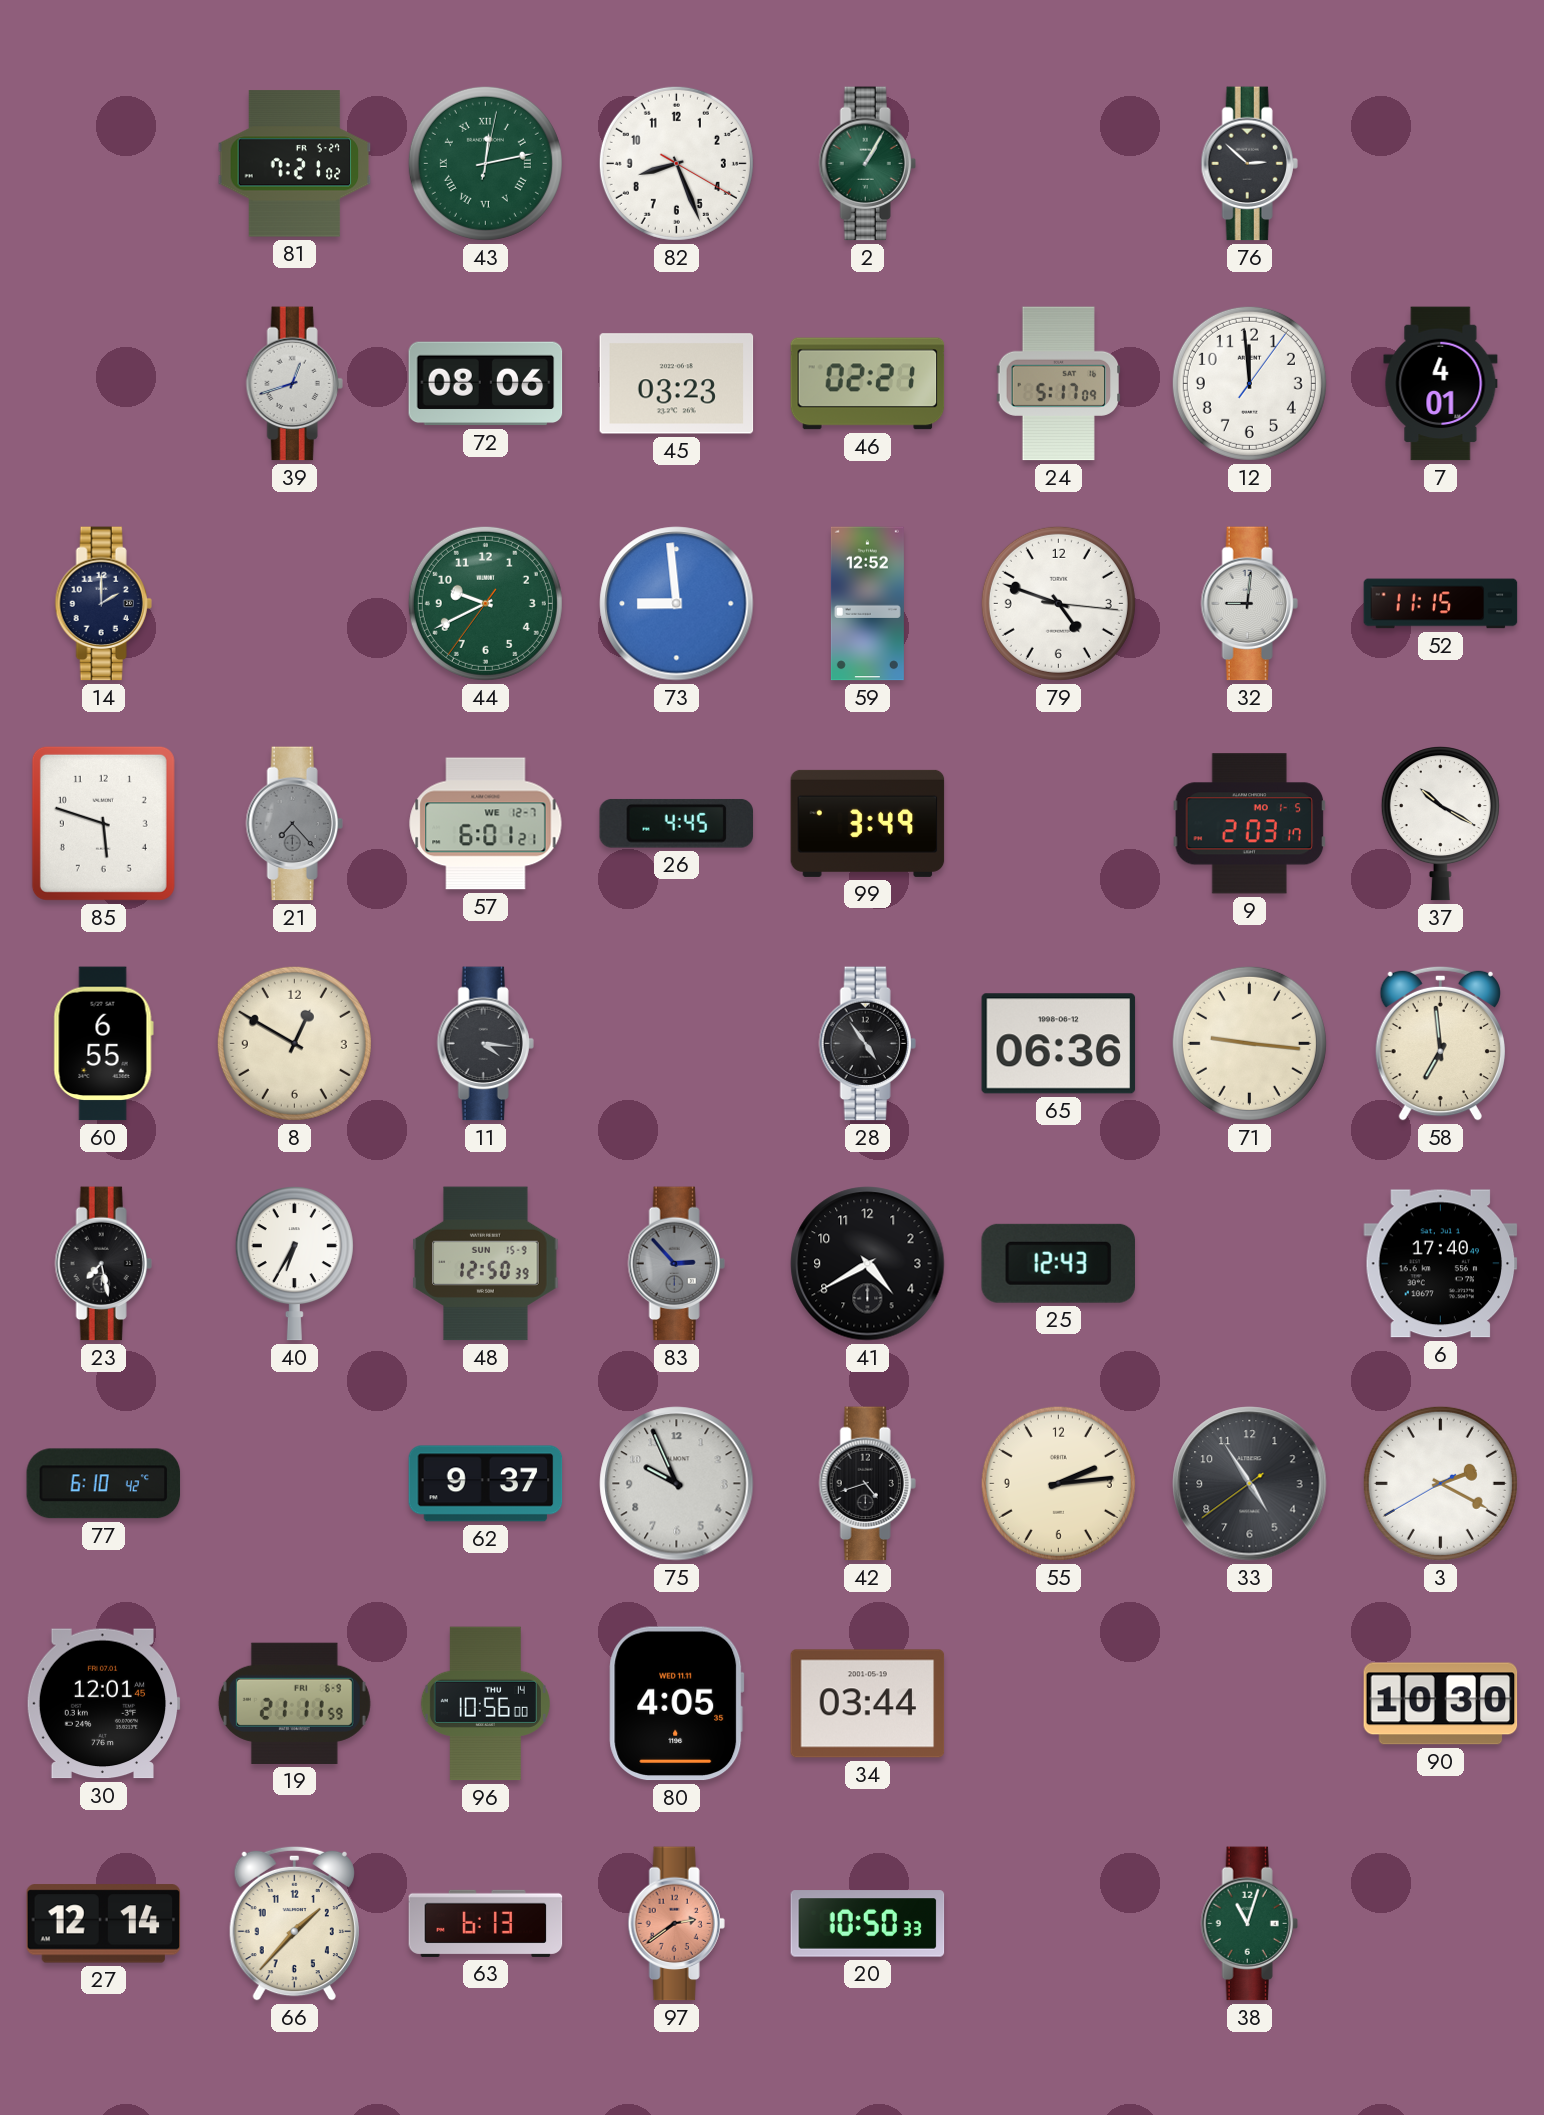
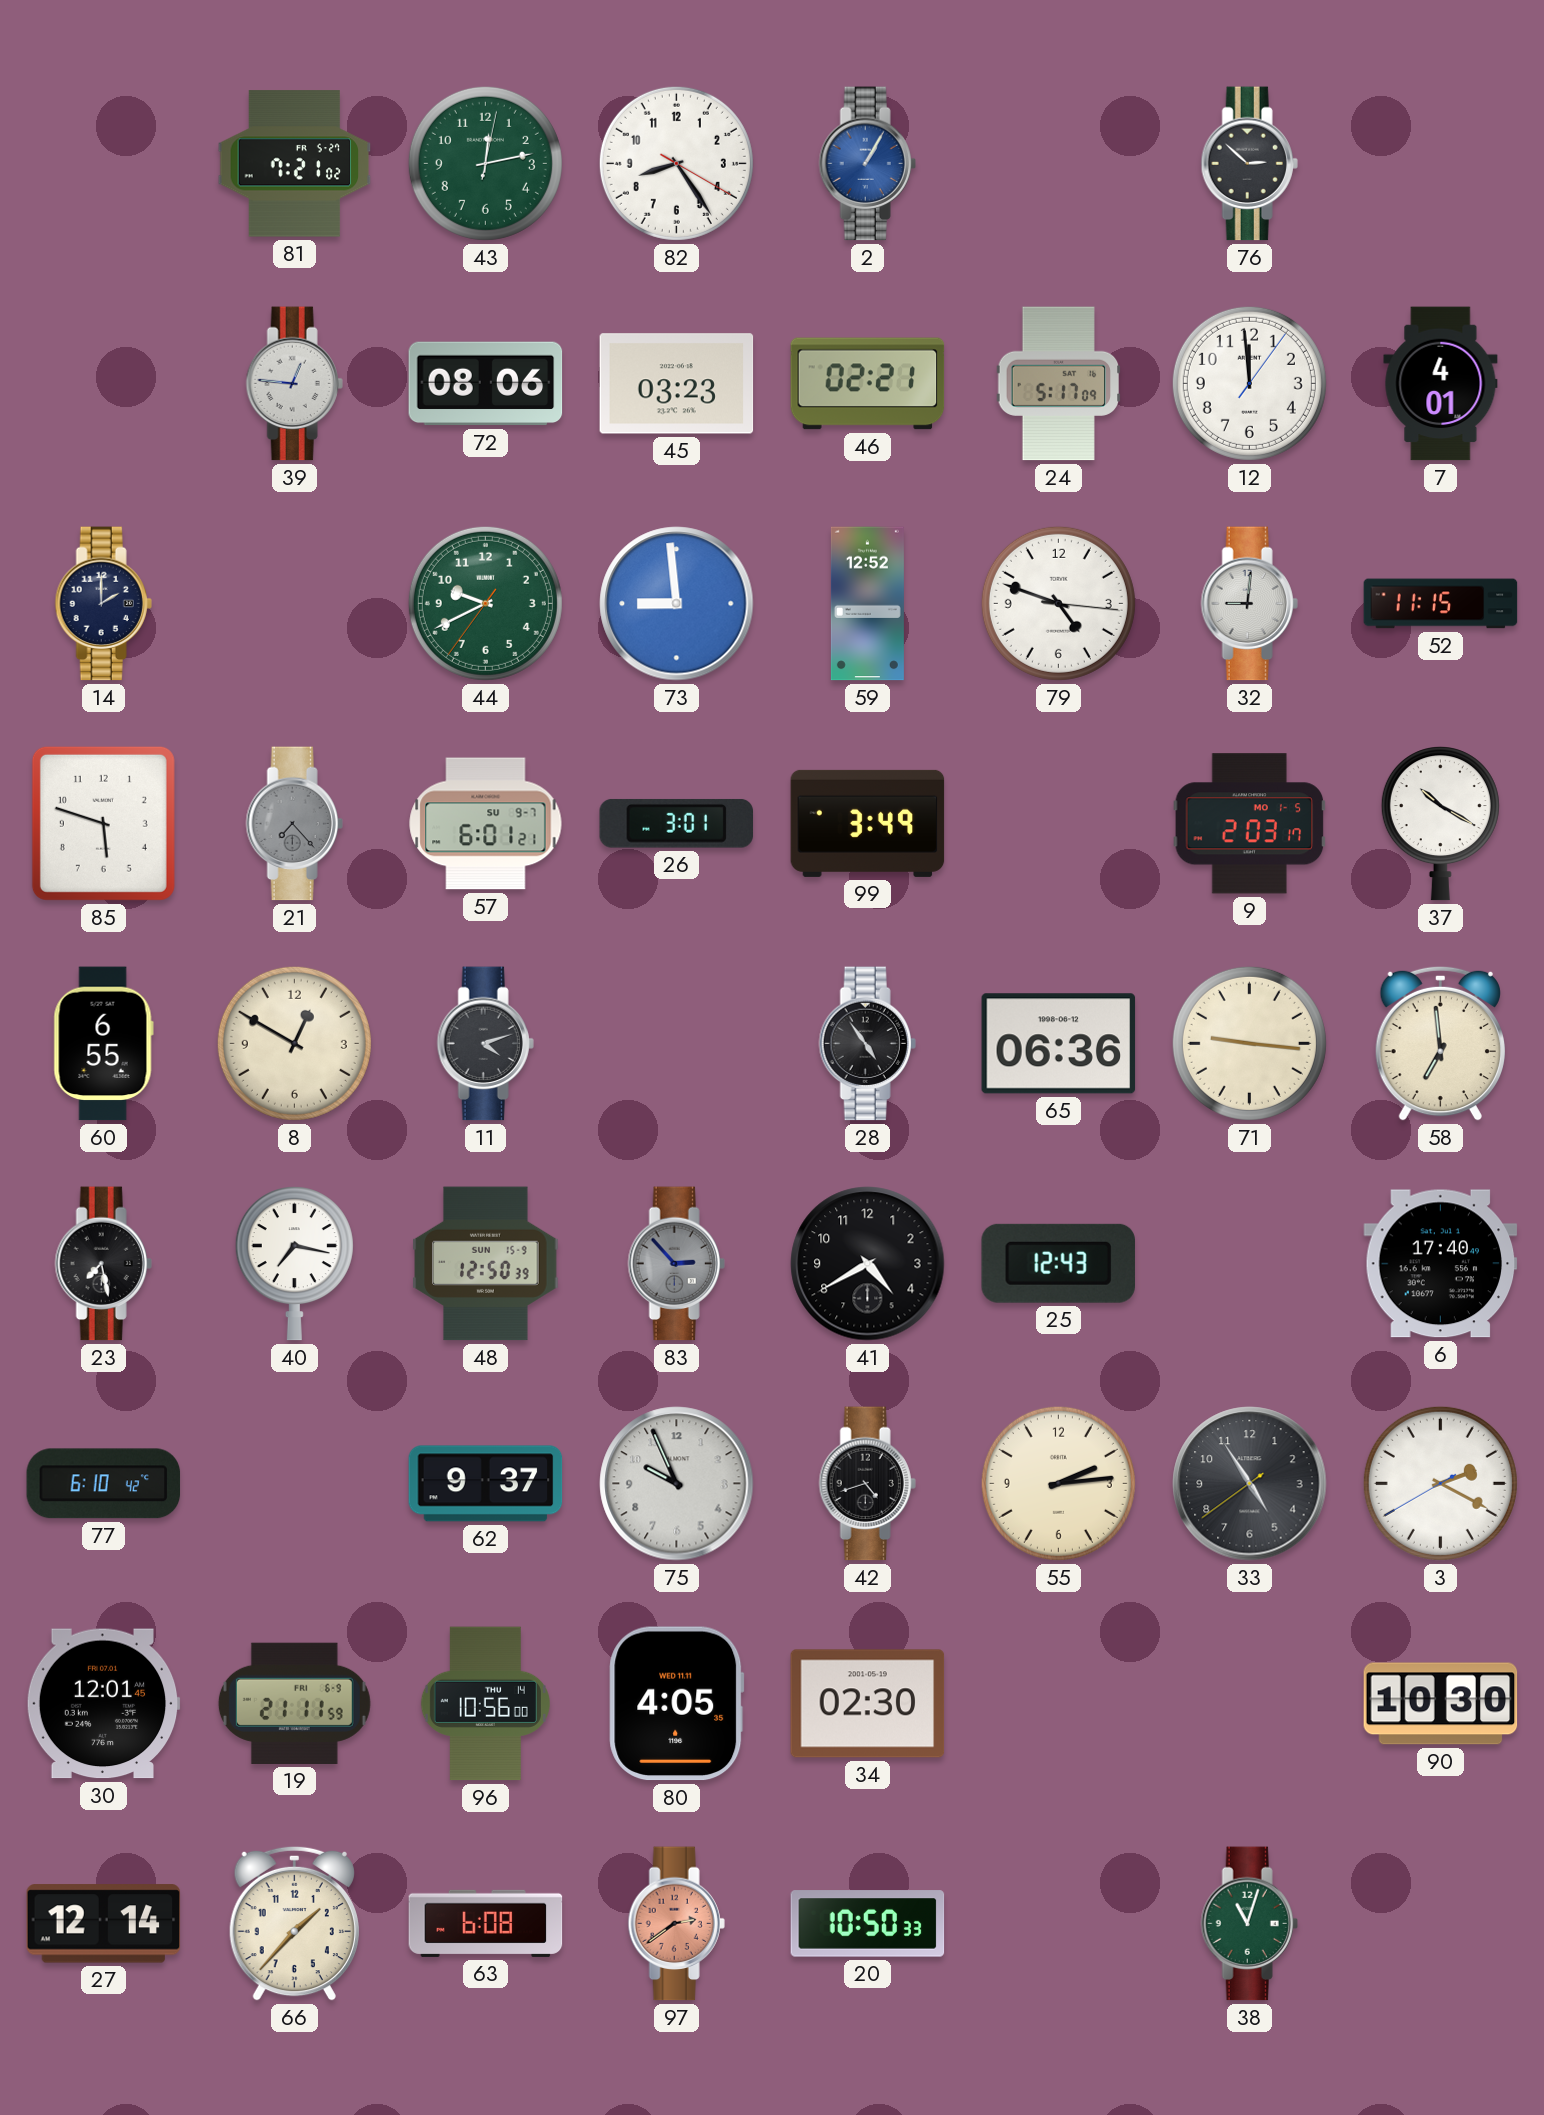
43 numerals: Roman -> Arabic
82: 8:26 -> 8:24
2 dial: green -> blue
39: 12:42 -> 12:46
57 date: WE 12-7 -> SU 9-7
26: 4:45 -> 3:01
11: 4:16 -> 4:12
40: 6:35 -> 7:17
34: 03:44 -> 02:30
63: 6:13 -> 6:08
